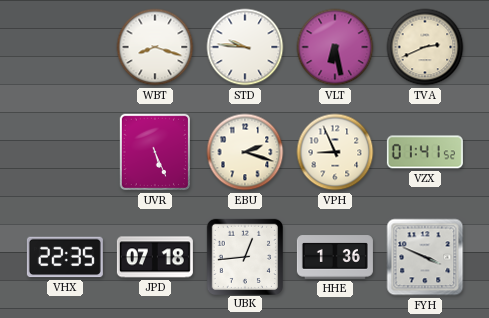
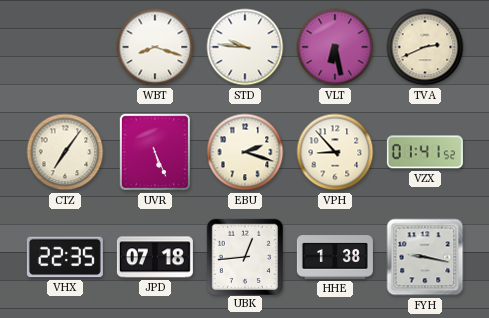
CTZ: none -> 7:06
VPH: 8:56 -> 8:53
HHE: 1:36 -> 1:38
FYH: 3:49 -> 9:17
